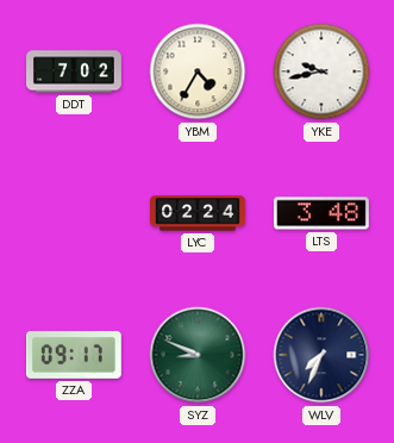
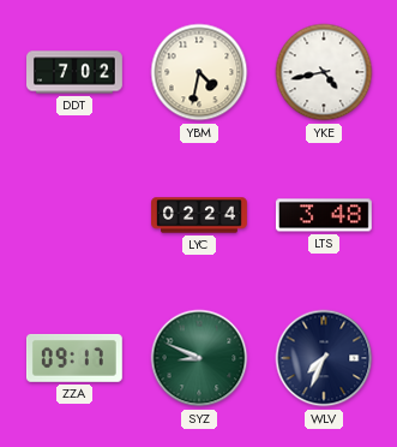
YBM: 4:35 -> 4:32
YKE: 9:43 -> 4:43
